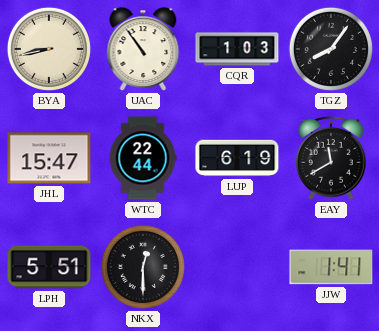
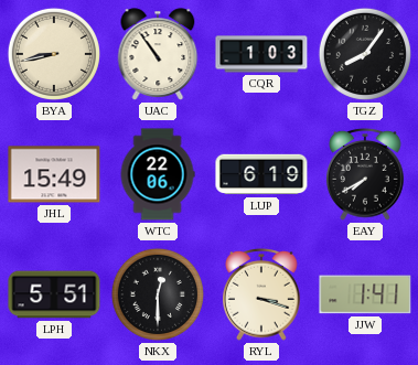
JHL: 15:47 -> 15:49
WTC: 22:44 -> 22:06
EAY: 11:40 -> 7:40
RYL: none -> 3:18
